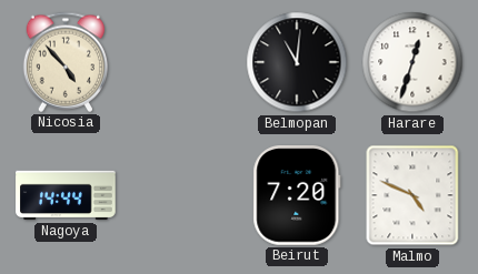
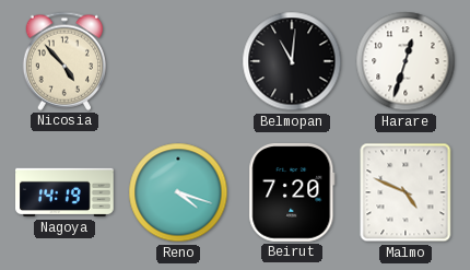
Nagoya: 14:44 -> 14:19
Reno: none -> 4:18
